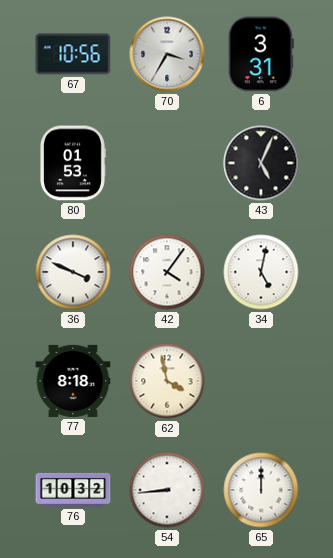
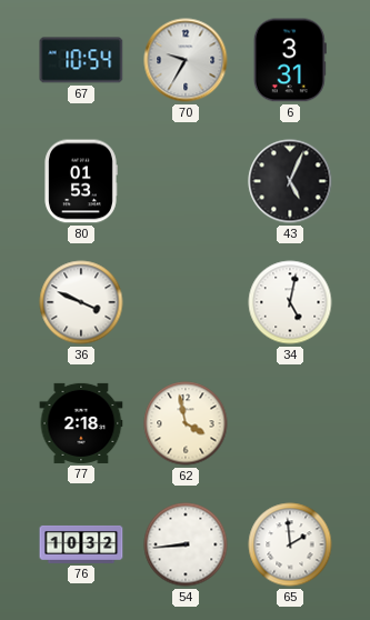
67: 10:56 -> 10:54
70: 3:35 -> 9:35
42: 4:06 -> none
77: 8:18 -> 2:18
65: 12:00 -> 1:59
